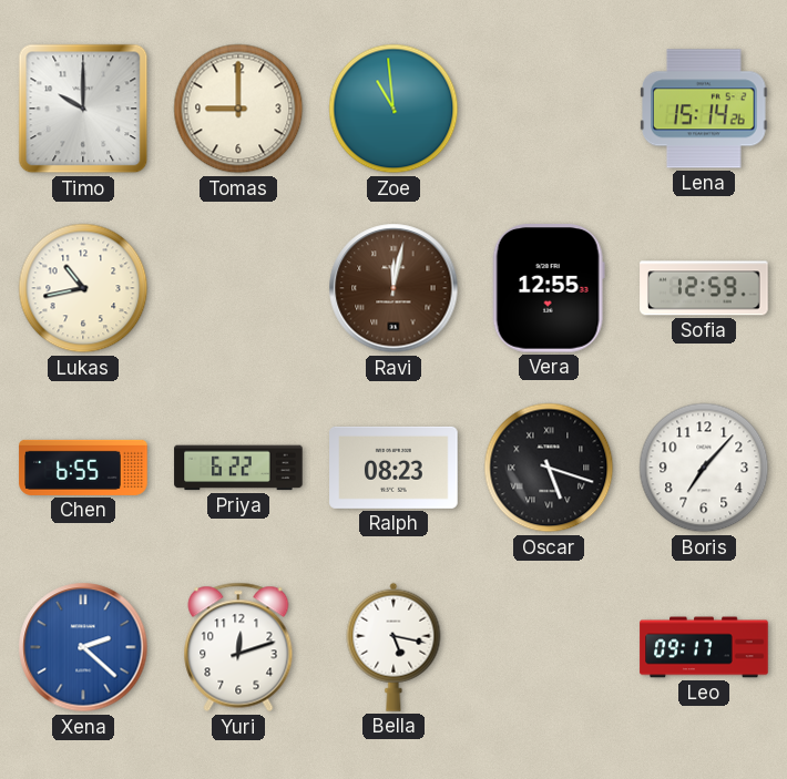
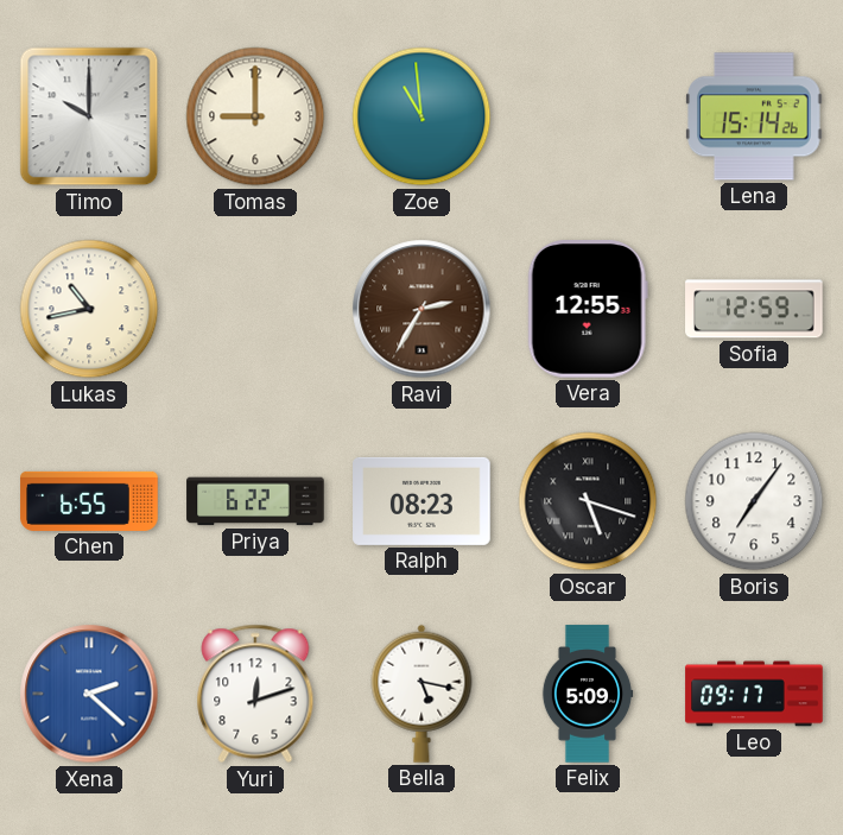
Ravi: 12:02 -> 2:35
Boris: 7:07 -> 7:06
Felix: none -> 5:09
